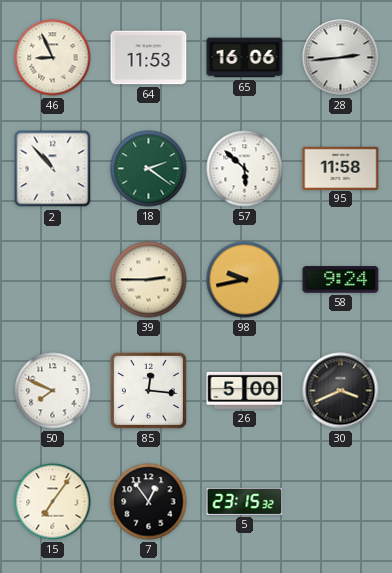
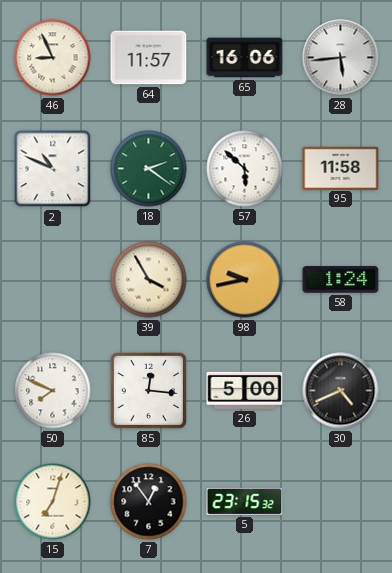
64: 11:53 -> 11:57
28: 2:44 -> 5:44
2: 10:53 -> 10:49
39: 2:45 -> 3:55
58: 9:24 -> 1:24
30: 3:41 -> 4:41
15: 7:06 -> 7:03
